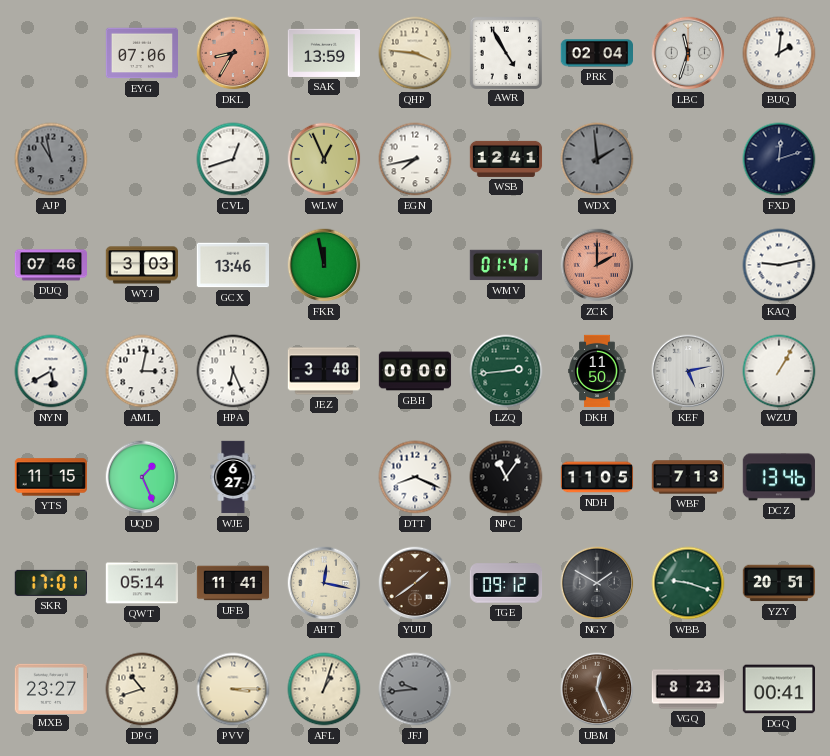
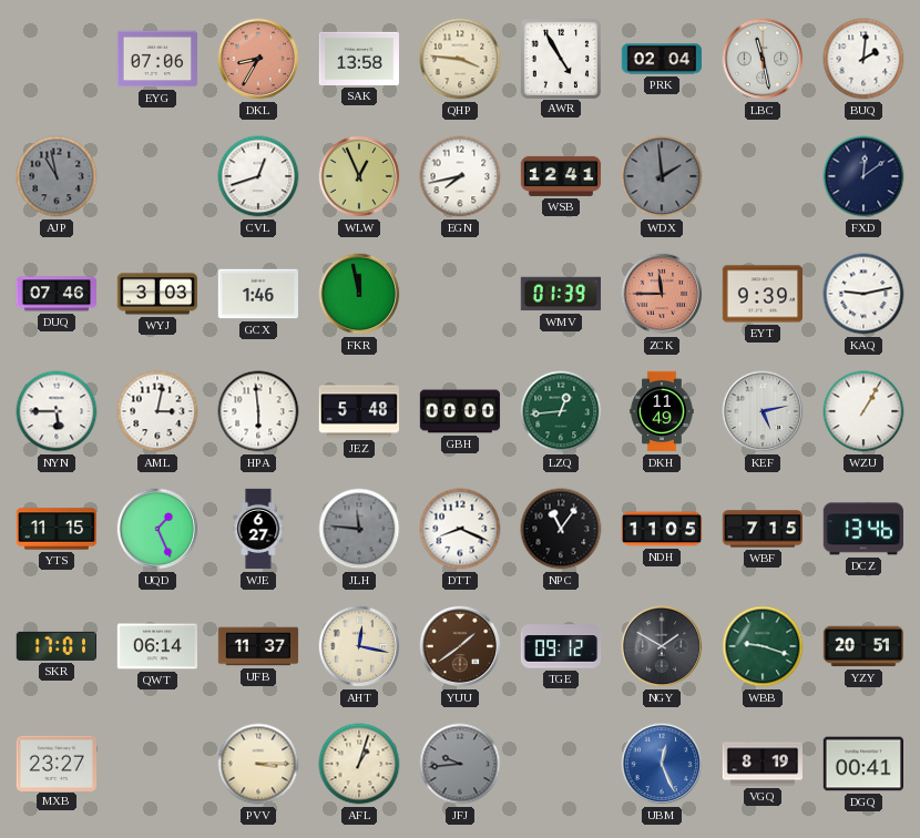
SAK: 13:59 -> 13:58
LBC: 11:33 -> 11:28
FXD: 12:12 -> 12:09
GCX: 13:46 -> 1:46
WMV: 01:41 -> 01:39
ZCK: 2:00 -> 11:45
EYT: none -> 9:39
NYN: 5:40 -> 5:45
HPA: 6:26 -> 5:59
JEZ: 3:48 -> 5:48
LZQ: 2:44 -> 12:44
DKH: 11:50 -> 11:49
JLH: none -> 11:46
WBF: 7:13 -> 7:15
QWT: 05:14 -> 06:14
UFB: 11:41 -> 11:37
DPG: 10:42 -> none
UBM dial: brown -> blue
VGQ: 8:23 -> 8:19
